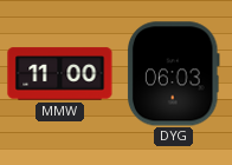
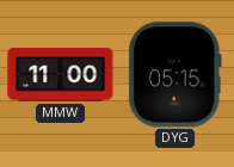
DYG: 06:03 -> 05:15
